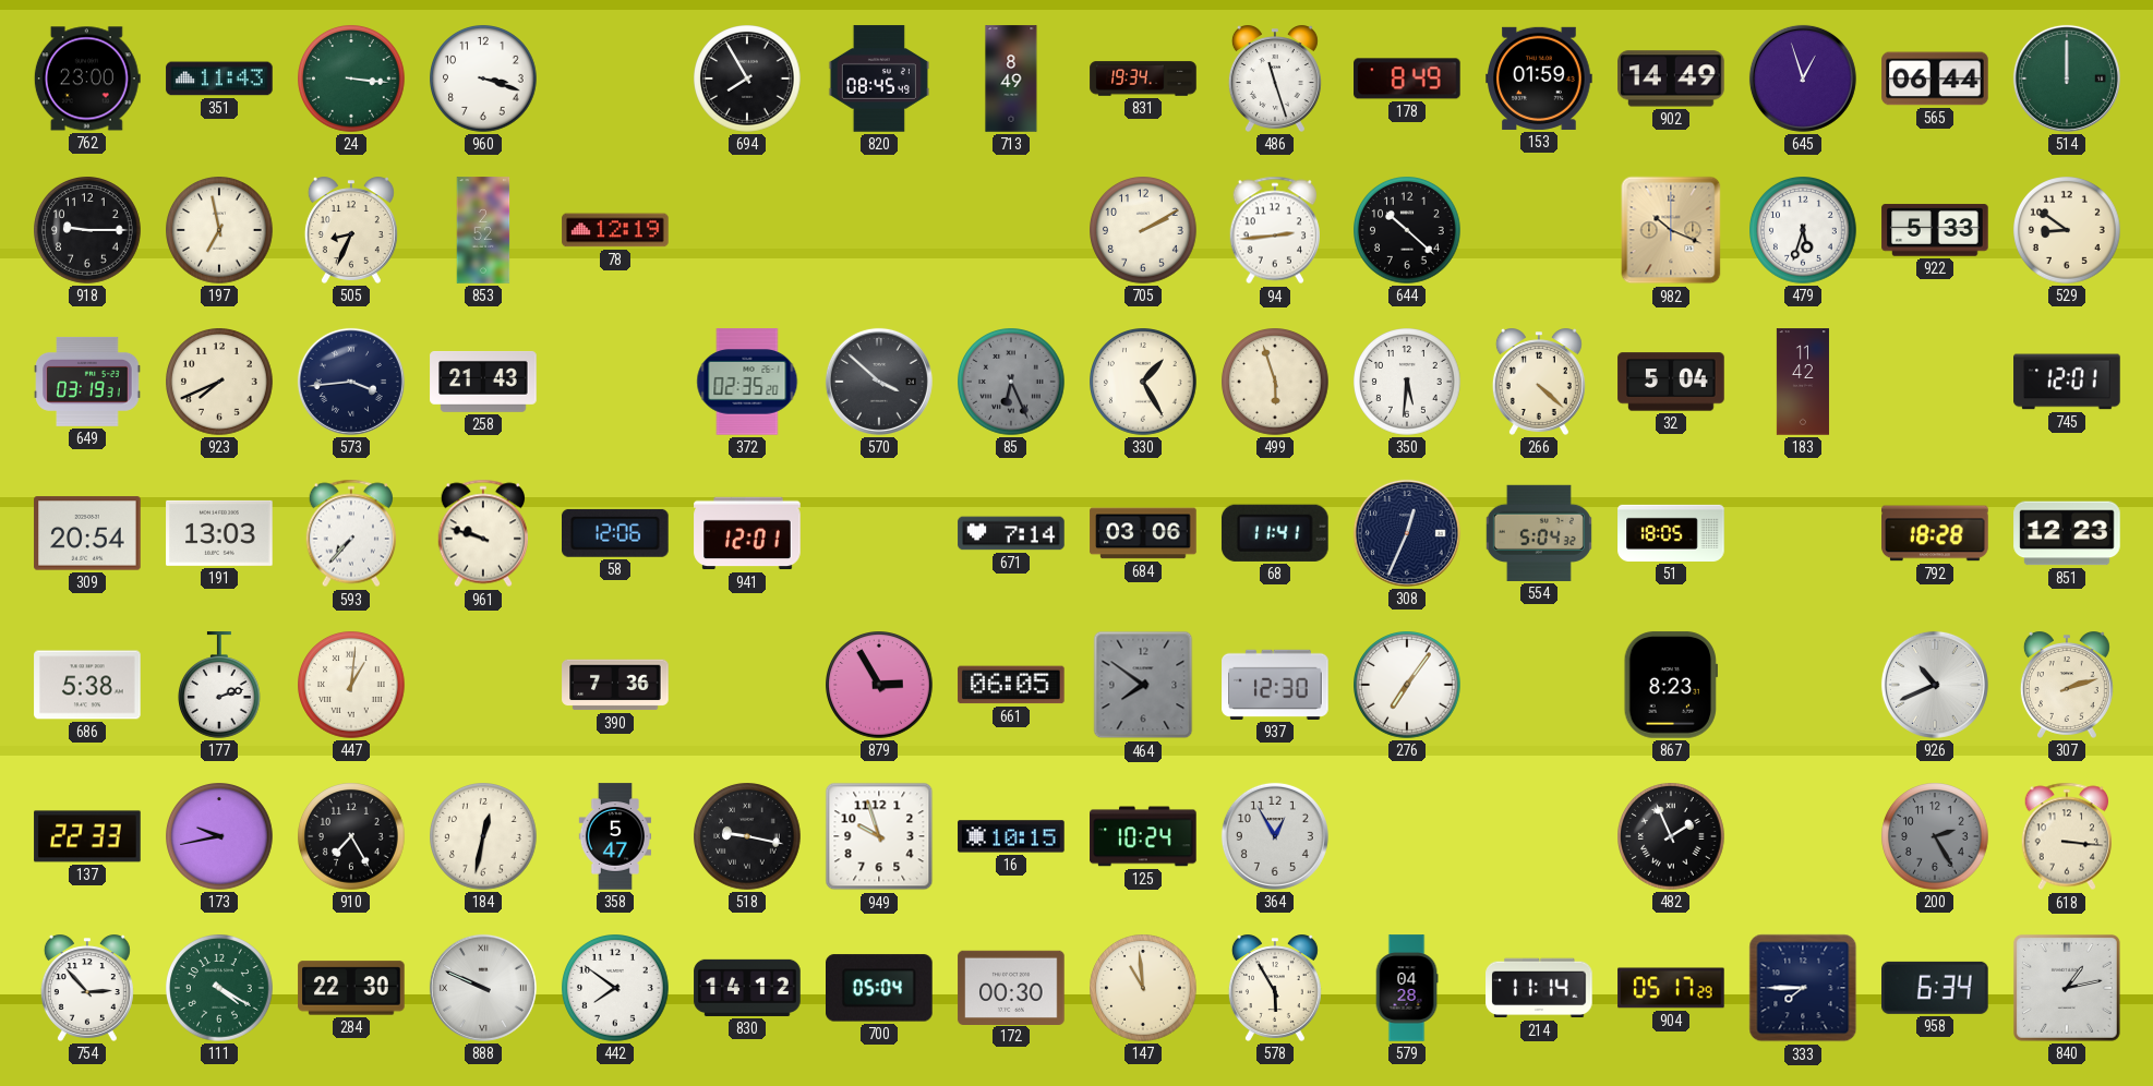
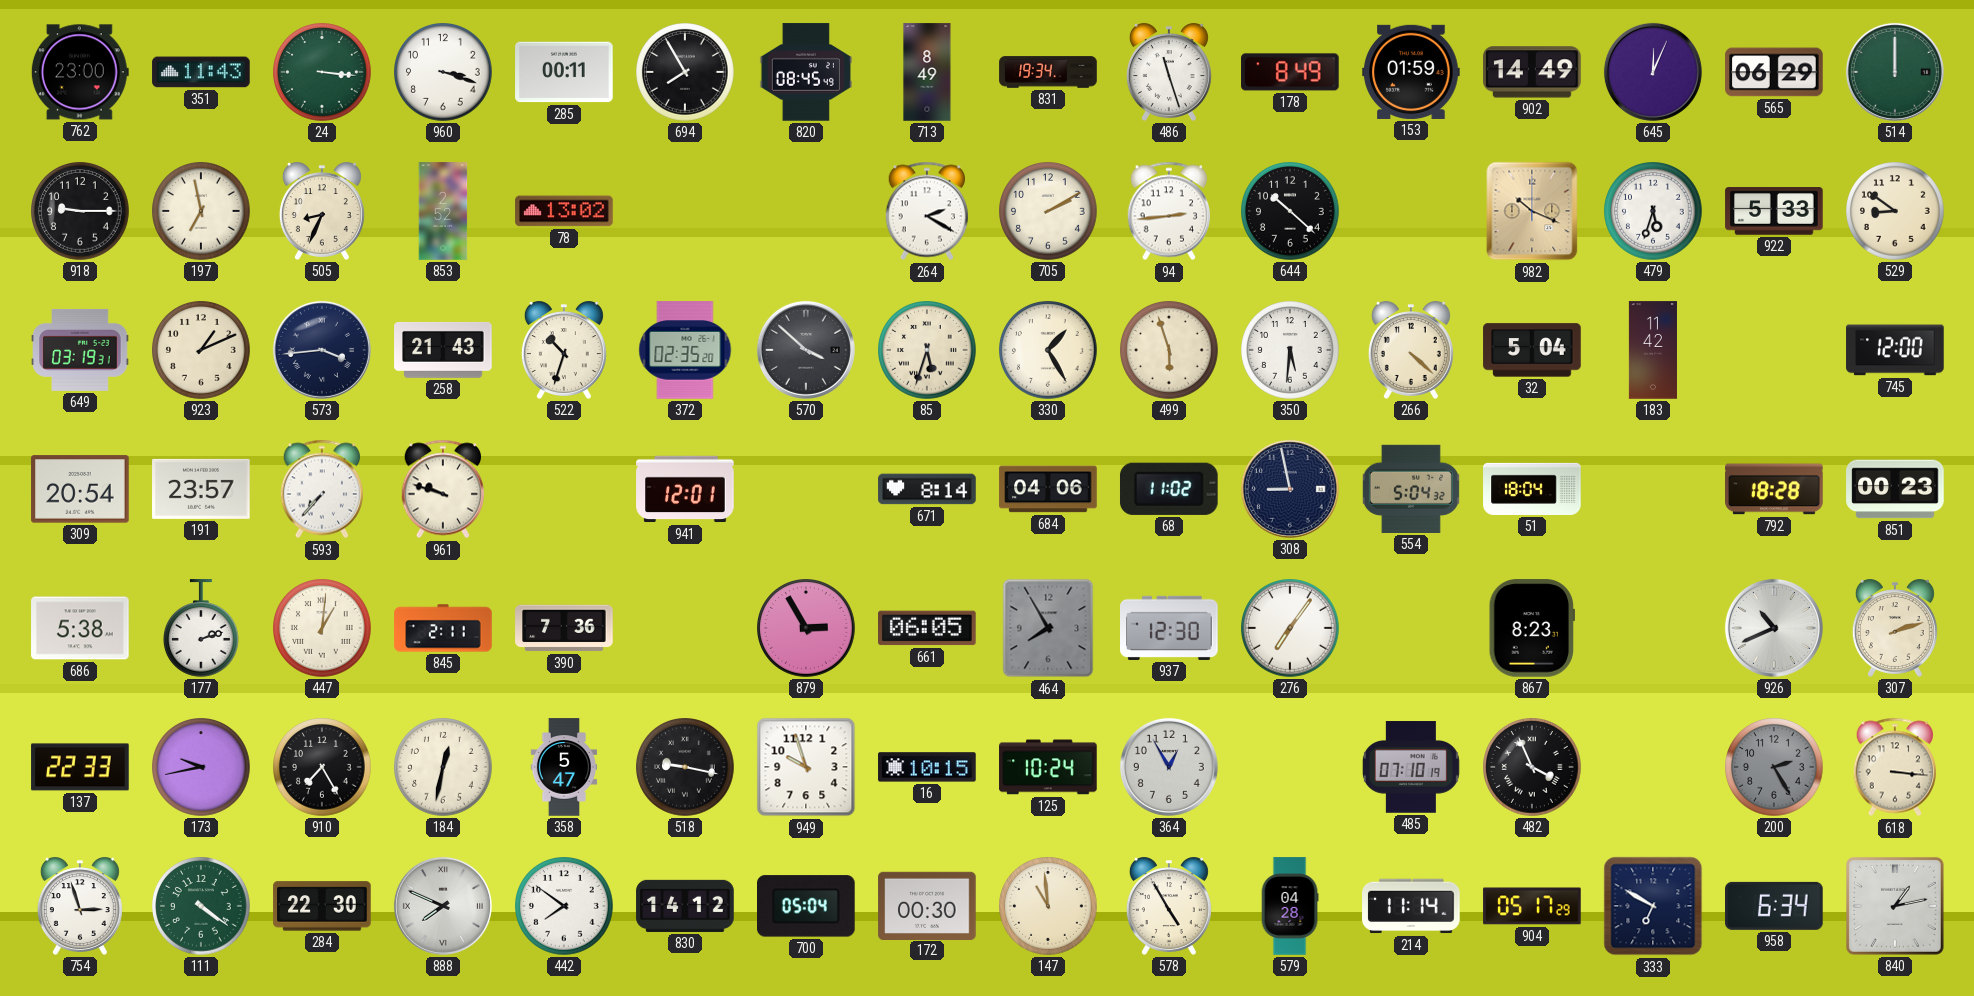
285: none -> 00:11
645: 12:57 -> 12:04
565: 06:44 -> 06:29
78: 12:19 -> 13:02
264: none -> 2:20
923: 7:41 -> 1:11
522: none -> 10:33
85: 6:26 -> 5:33
85 dial: grey -> cream
745: 12:01 -> 12:00
191: 13:03 -> 23:57
58: 12:06 -> none
671: 7:14 -> 8:14
684: 03:06 -> 04:06
68: 11:41 -> 11:02
308: 12:34 -> 8:58
51: 18:05 -> 18:04
851: 12:23 -> 00:23
845: none -> 2:11
464: 7:51 -> 7:55
485: none -> 07:10
482: 1:56 -> 3:56
754: 2:53 -> 2:57
111: 4:20 -> 4:21
888: 9:49 -> 7:49
578: 5:55 -> 4:55
333: 7:45 -> 6:50
